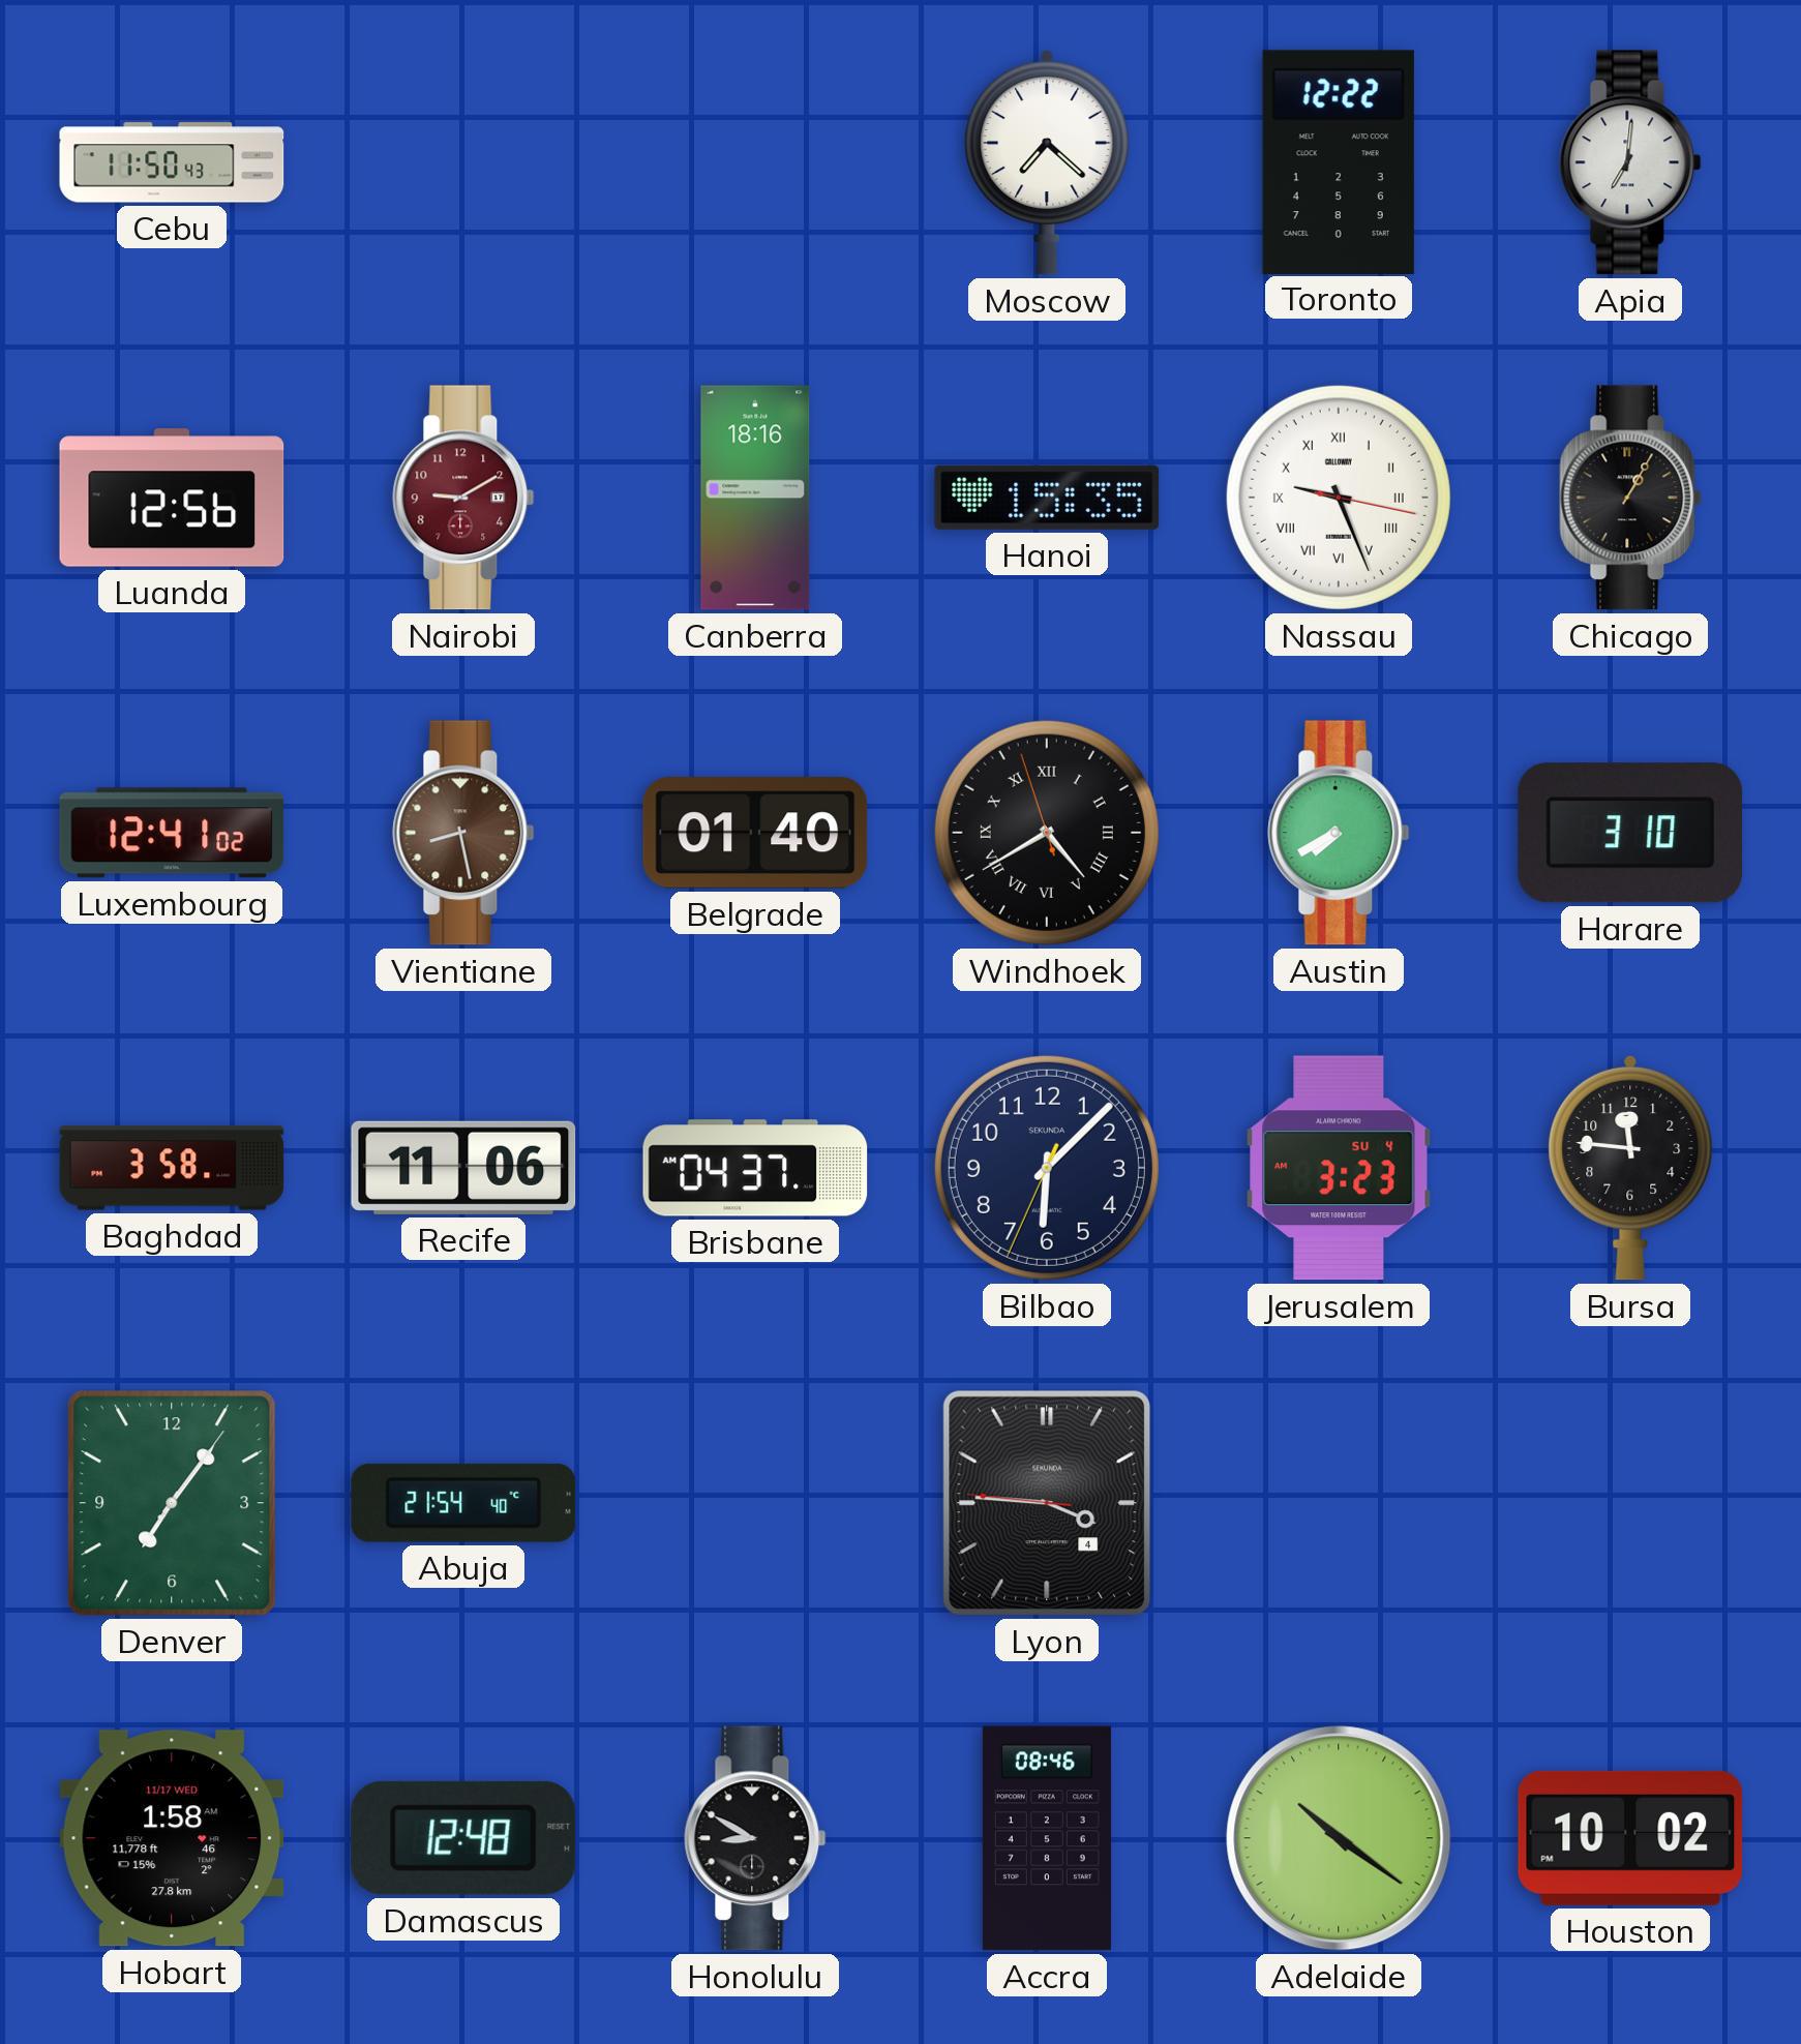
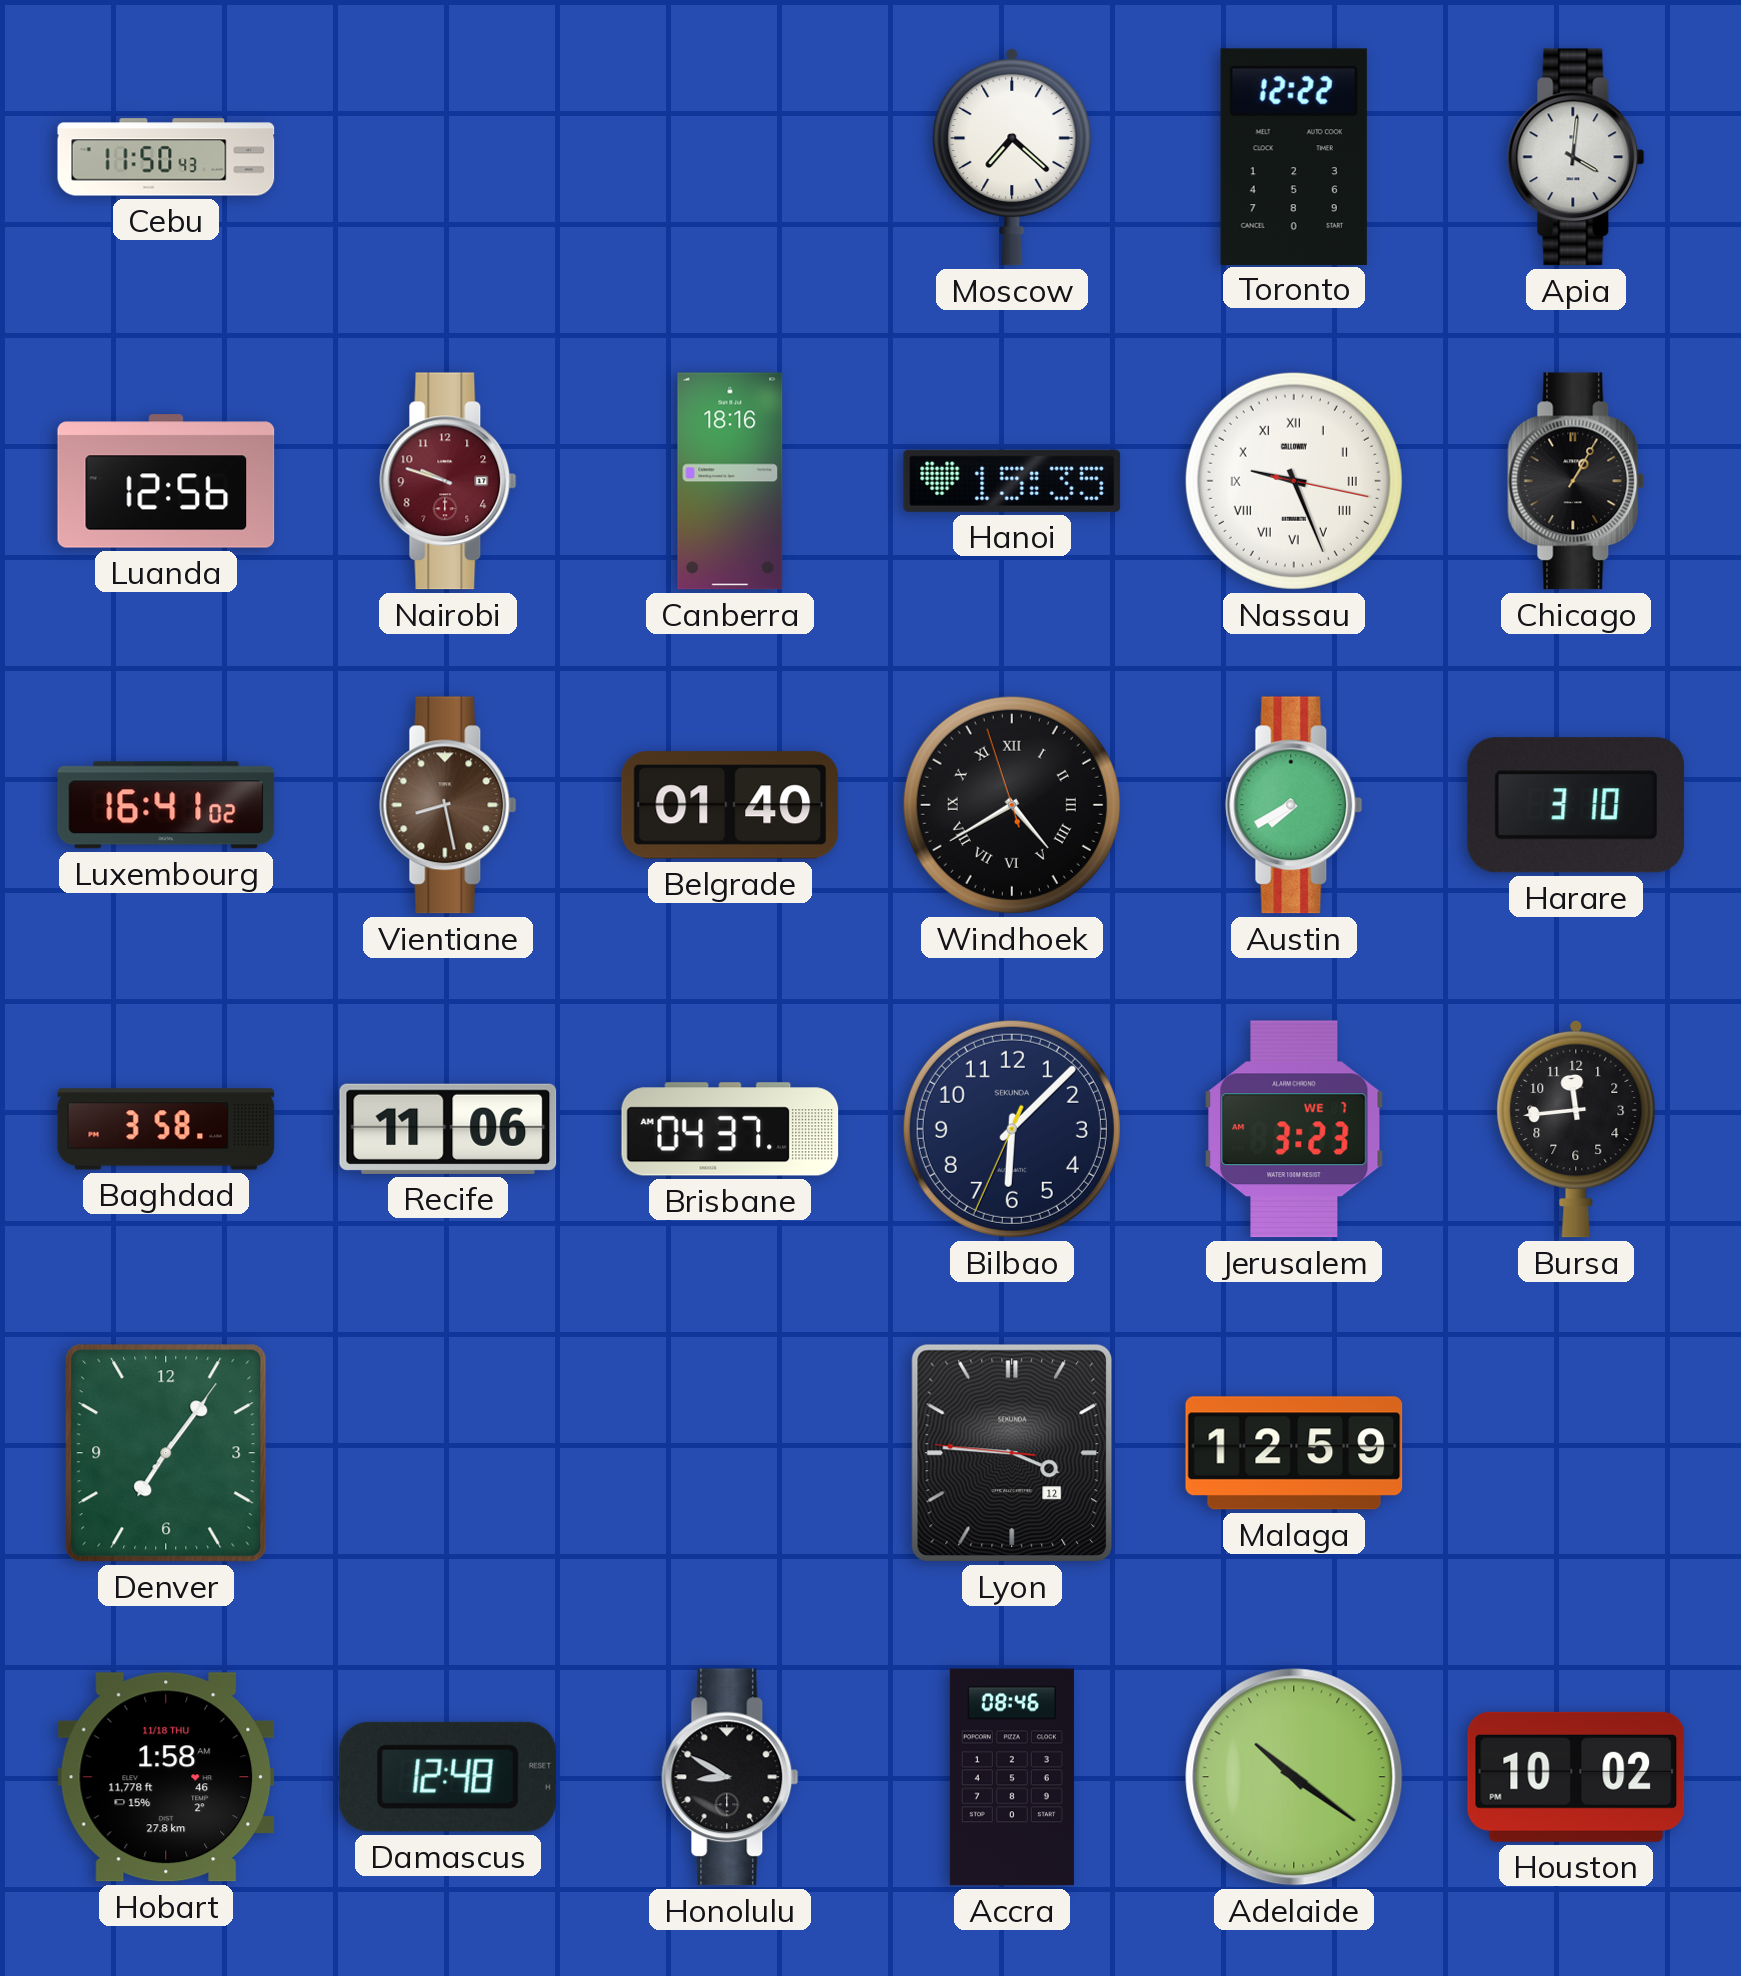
Apia: 7:01 -> 4:01
Nairobi: 9:10 -> 9:48
Luxembourg: 12:41 -> 16:41
Jerusalem date: SU 4 -> WE 7
Bursa: 11:46 -> 11:44
Abuja: 21:54 -> none
Lyon date: 4 -> 12
Malaga: none -> 12:59
Hobart date: 11/17 WED -> 11/18 THU
